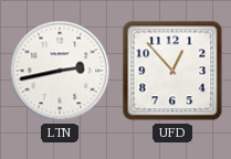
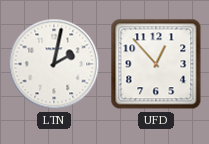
LTN: 2:43 -> 2:02
